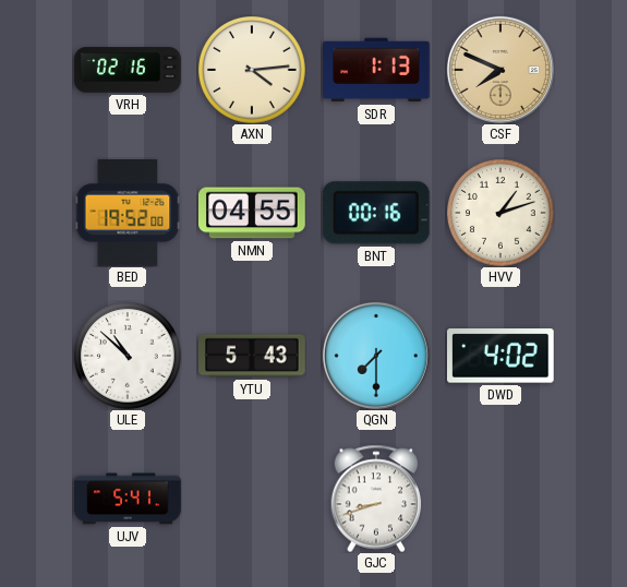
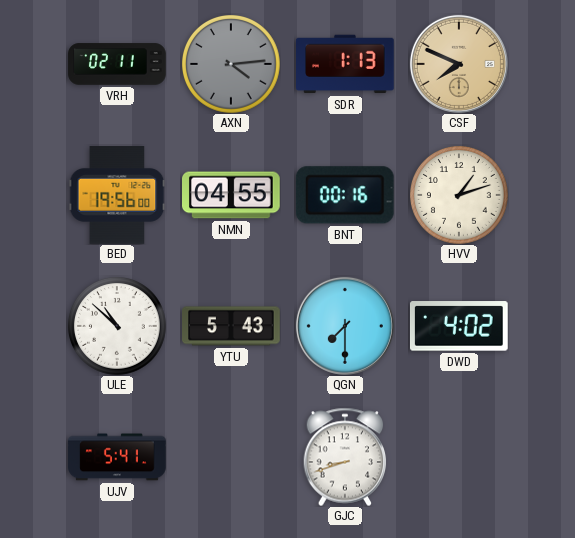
VRH: 02:16 -> 02:11
AXN dial: cream -> grey
BED: 19:52 -> 19:56
